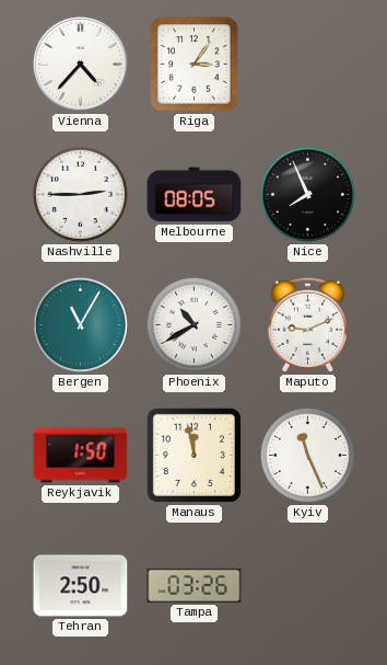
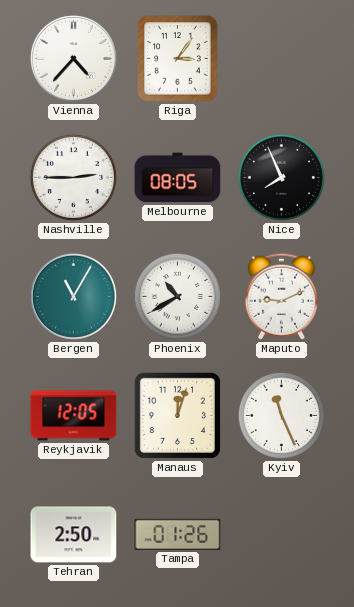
Reykjavik: 1:50 -> 12:05
Manaus: 11:58 -> 12:03
Tampa: 03:26 -> 01:26
